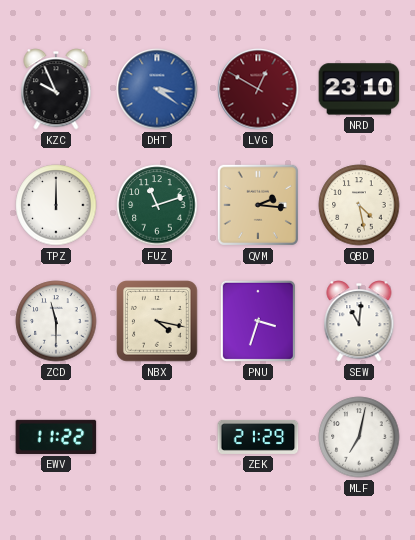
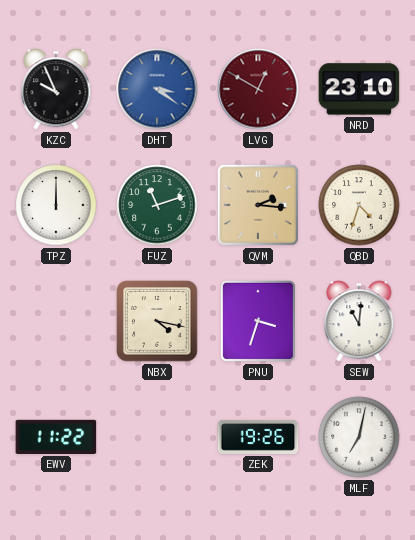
QBD: 4:28 -> 4:33
ZCD: 11:30 -> none
ZEK: 21:29 -> 19:26
